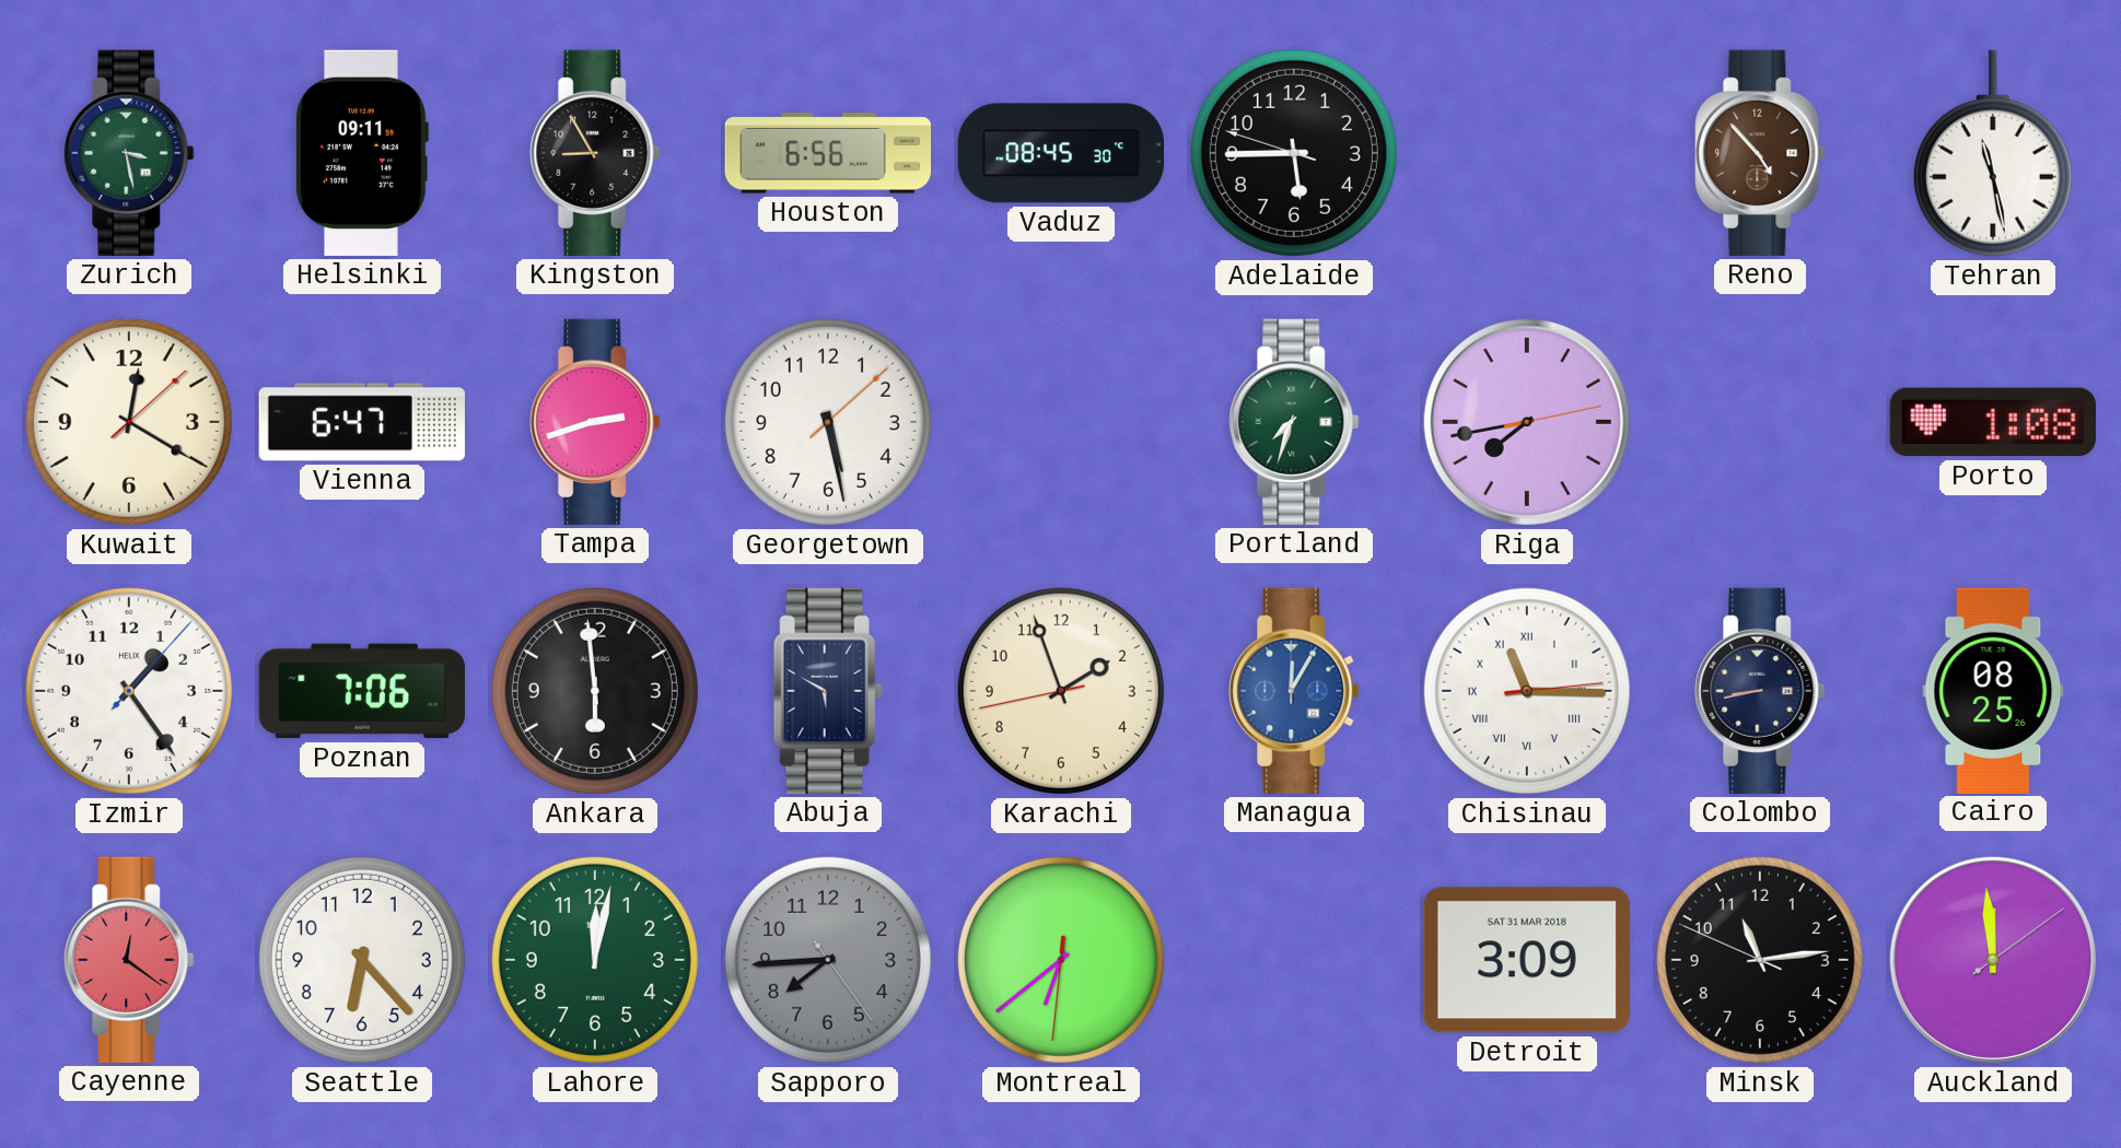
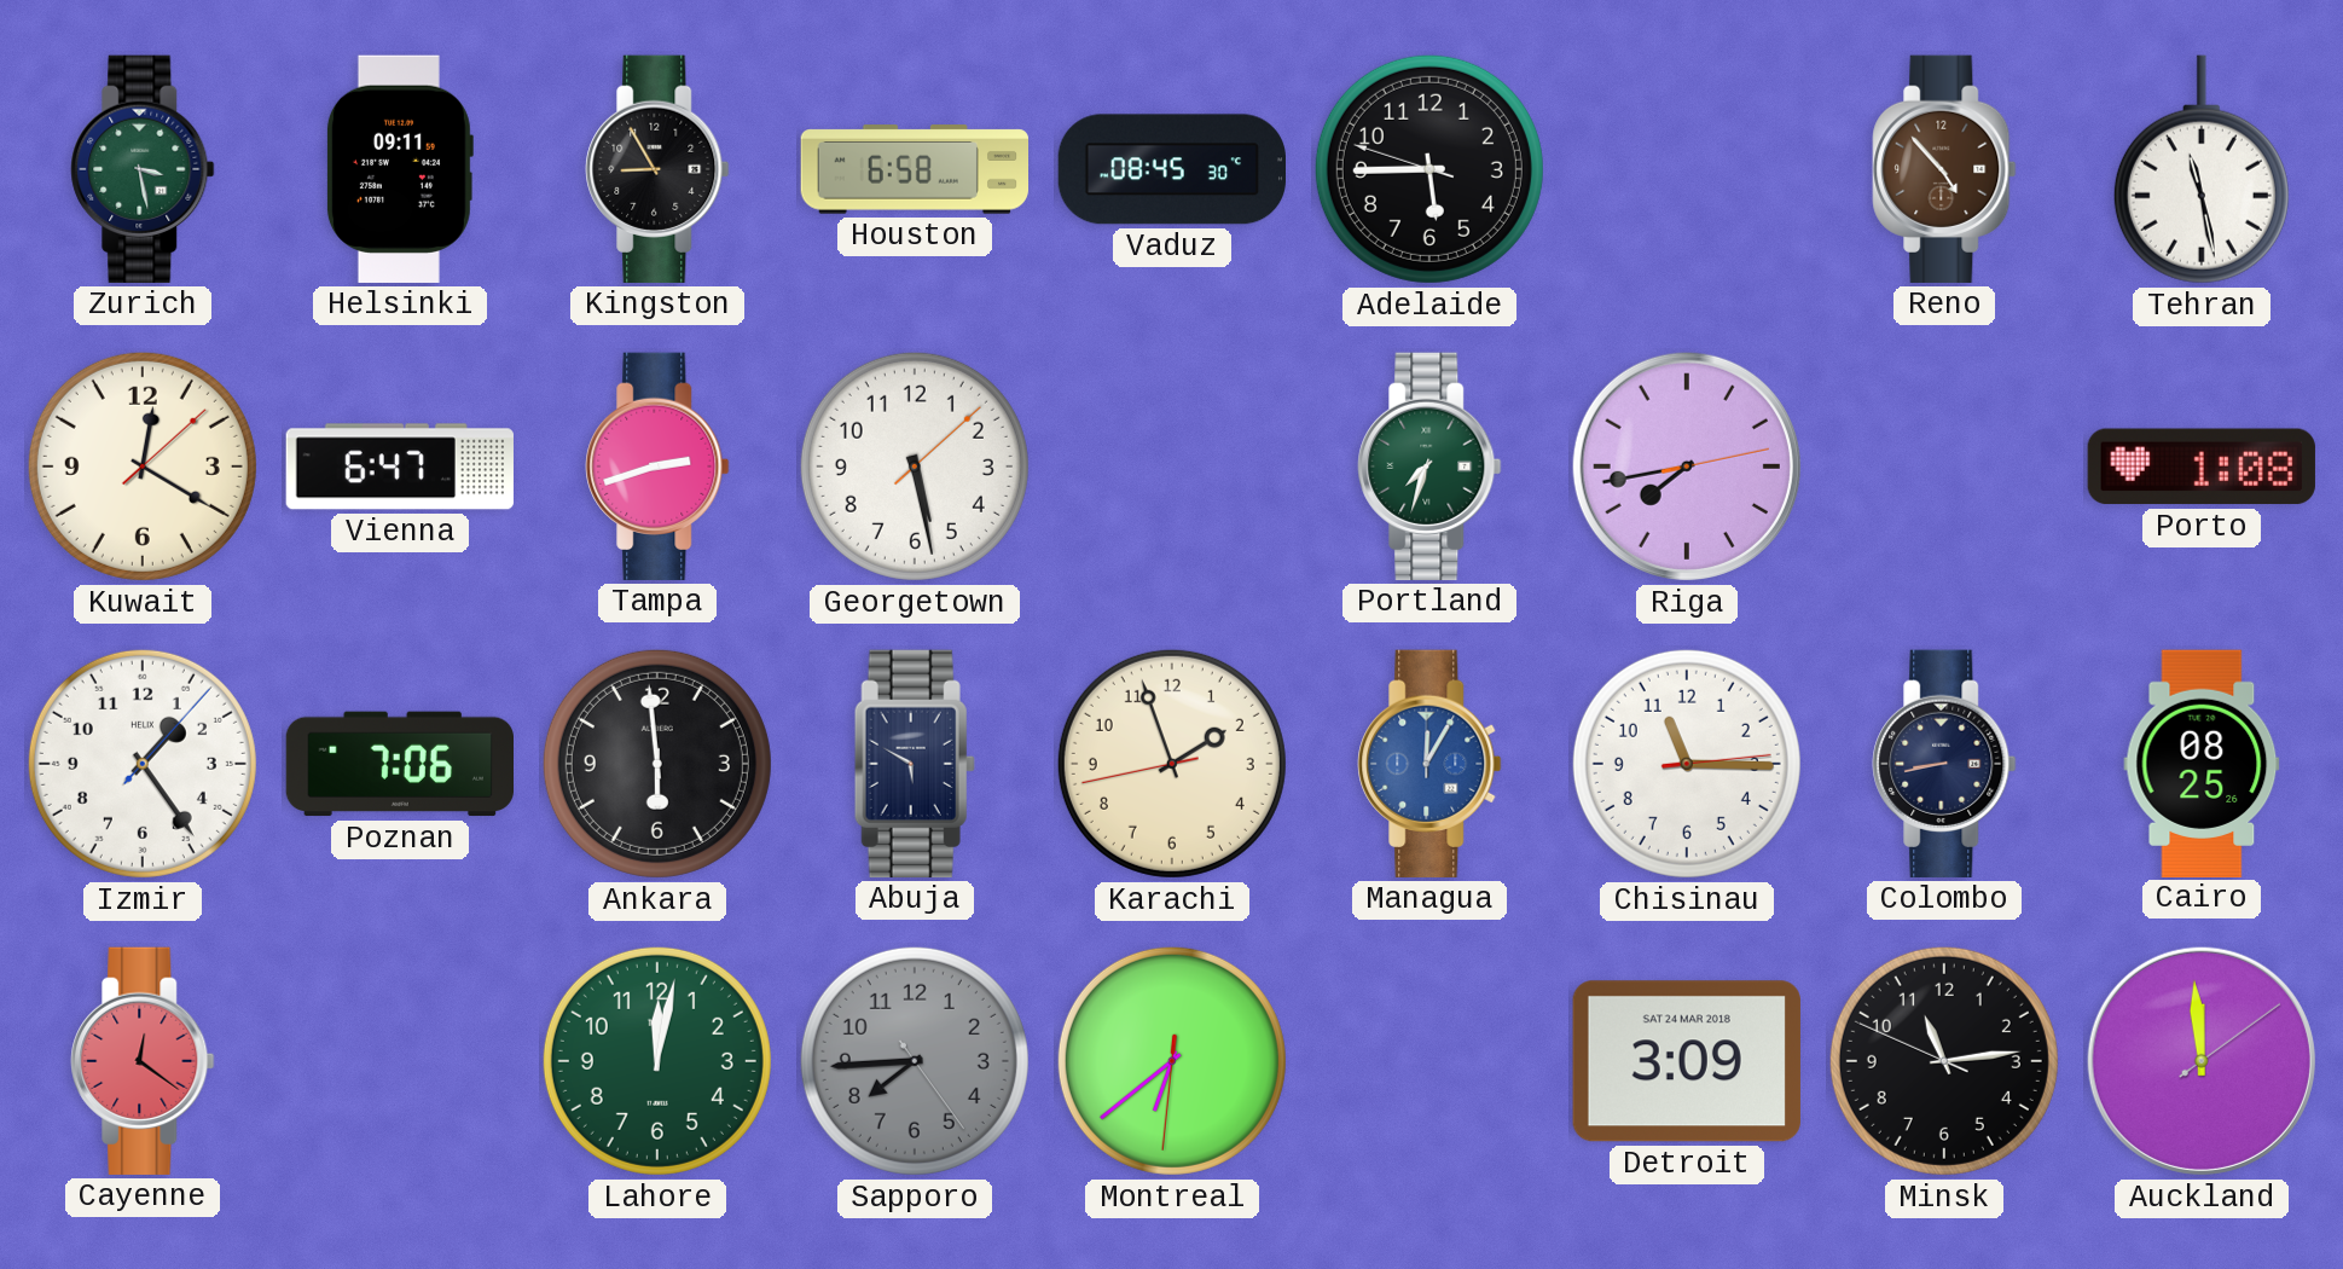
Houston: 6:56 -> 6:58
Chisinau numerals: Roman -> Arabic
Seattle: 6:23 -> none
Detroit date: SAT 31 MAR 2018 -> SAT 24 MAR 2018
